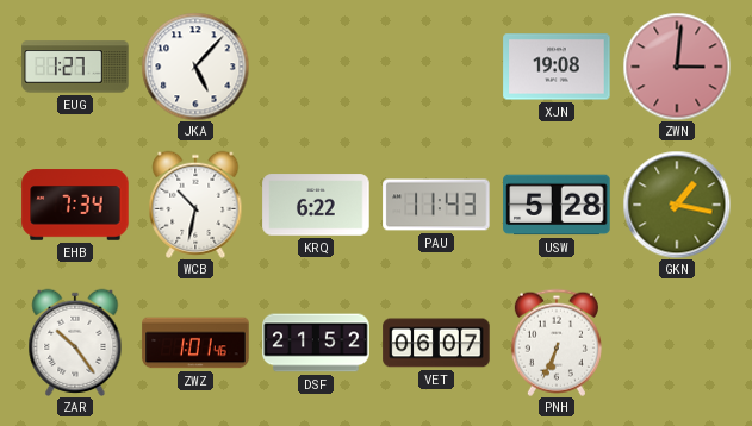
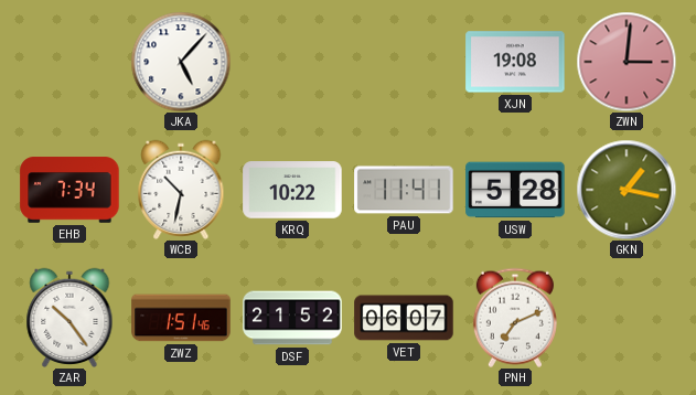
EUG: 1:27 -> none
KRQ: 6:22 -> 10:22
PAU: 11:43 -> 11:41
ZWZ: 1:01 -> 1:51
PNH: 6:34 -> 7:11
